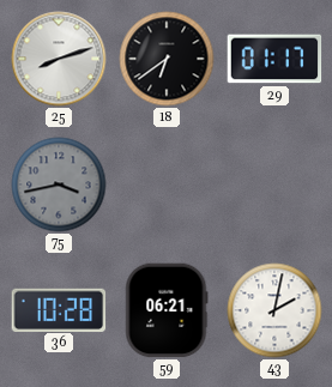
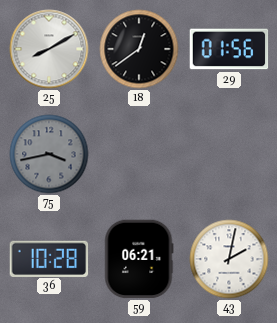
25: 8:12 -> 8:10
18: 6:39 -> 12:39
29: 01:17 -> 01:56
